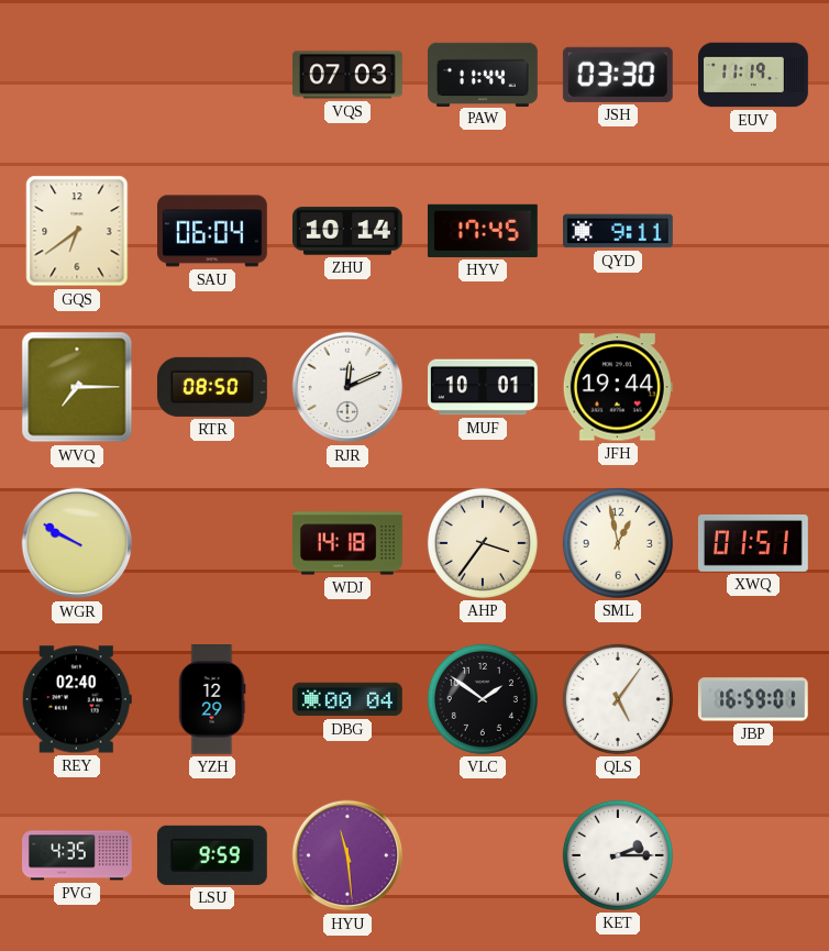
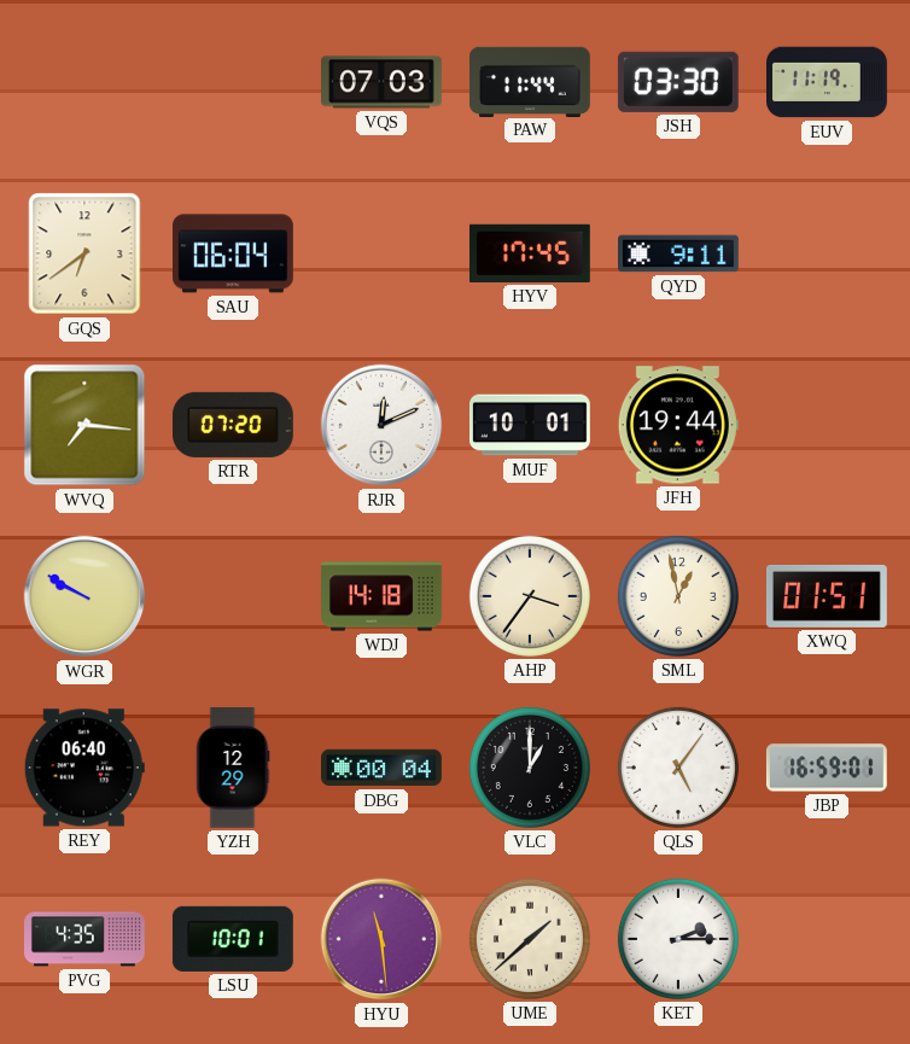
ZHU: 10:14 -> none
WVQ: 7:15 -> 7:16
RTR: 08:50 -> 07:20
REY: 02:40 -> 06:40
VLC: 1:51 -> 1:00
LSU: 9:59 -> 10:01
UME: none -> 1:38
